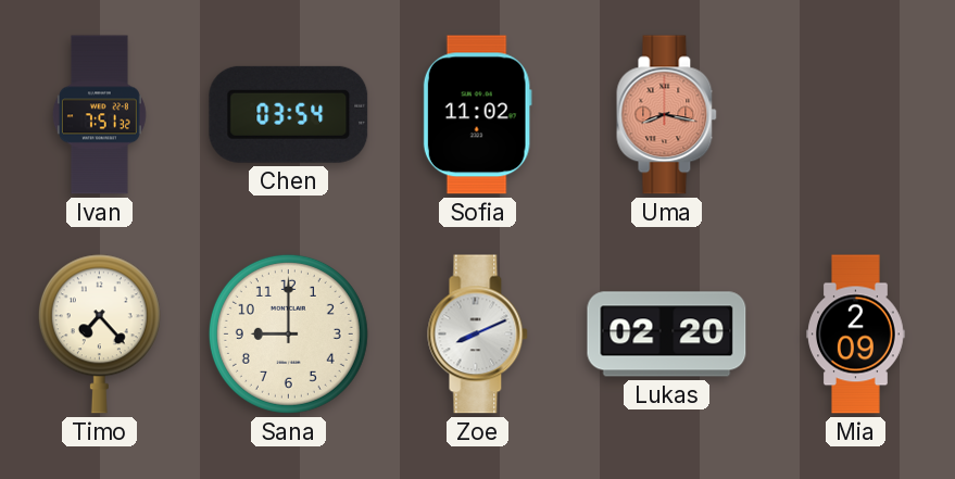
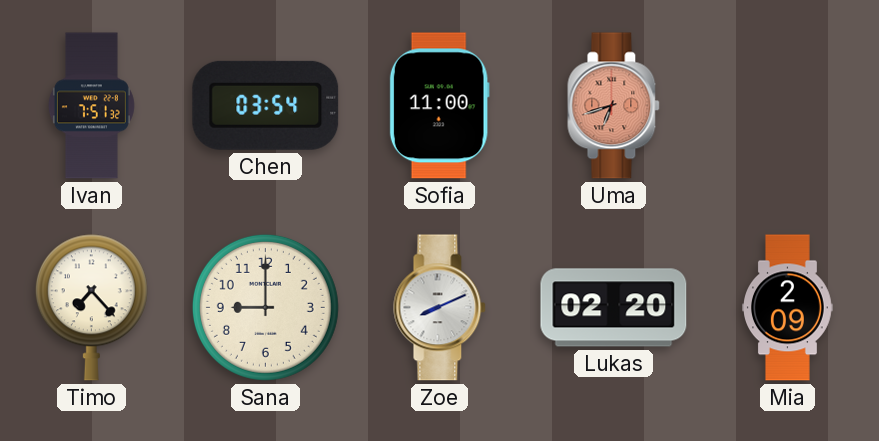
Sofia: 11:02 -> 11:00
Uma: 8:17 -> 6:42
